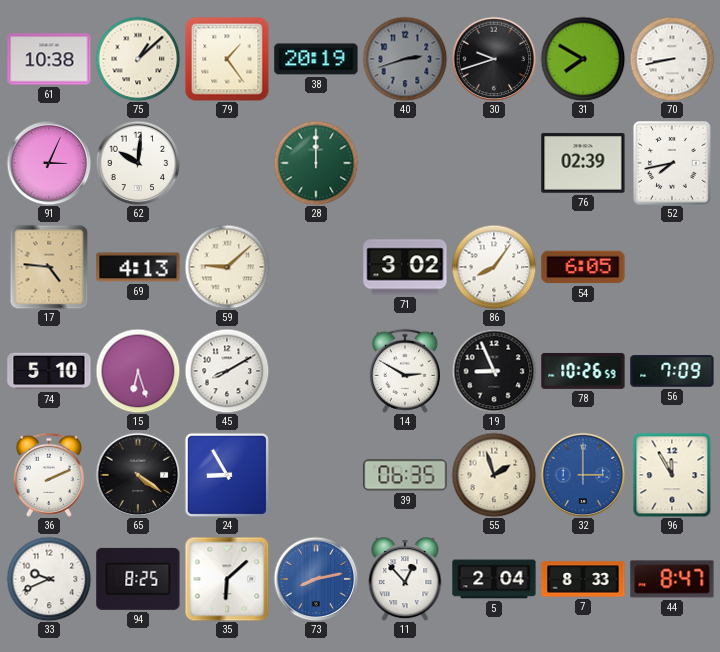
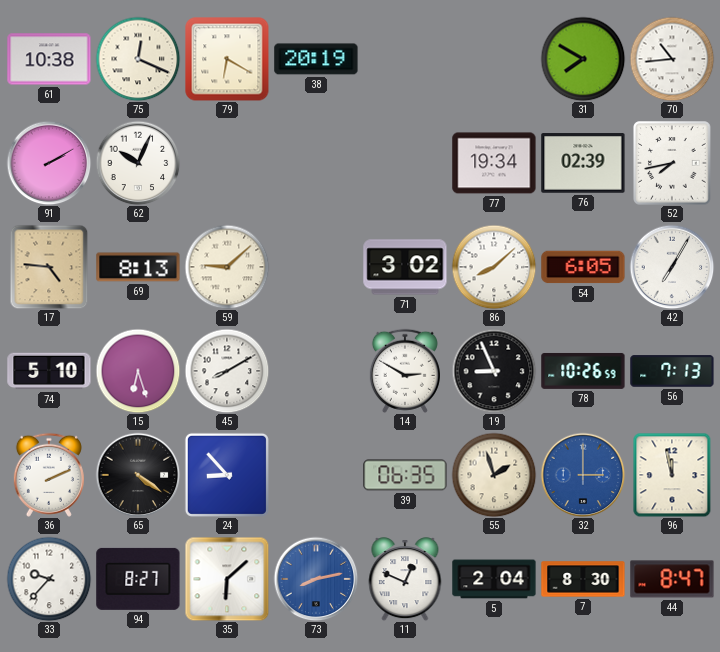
75: 1:08 -> 12:19
79: 1:24 -> 6:20
40: 2:42 -> none
30: 9:42 -> none
70: 8:43 -> 10:44
91: 3:04 -> 2:10
62: 10:01 -> 10:04
28: 12:00 -> none
77: none -> 19:34
69: 4:13 -> 8:13
86: 8:06 -> 8:08
42: none -> 7:05
56: 7:09 -> 7:13
24: 8:55 -> 8:53
96: 11:55 -> 11:58
33: 9:41 -> 9:37
94: 8:25 -> 8:27
11: 12:53 -> 12:49
7: 8:33 -> 8:30
